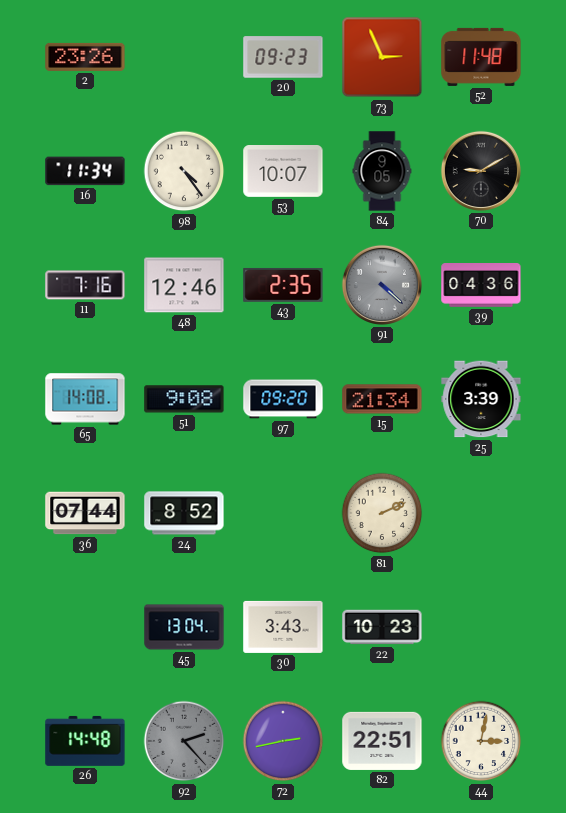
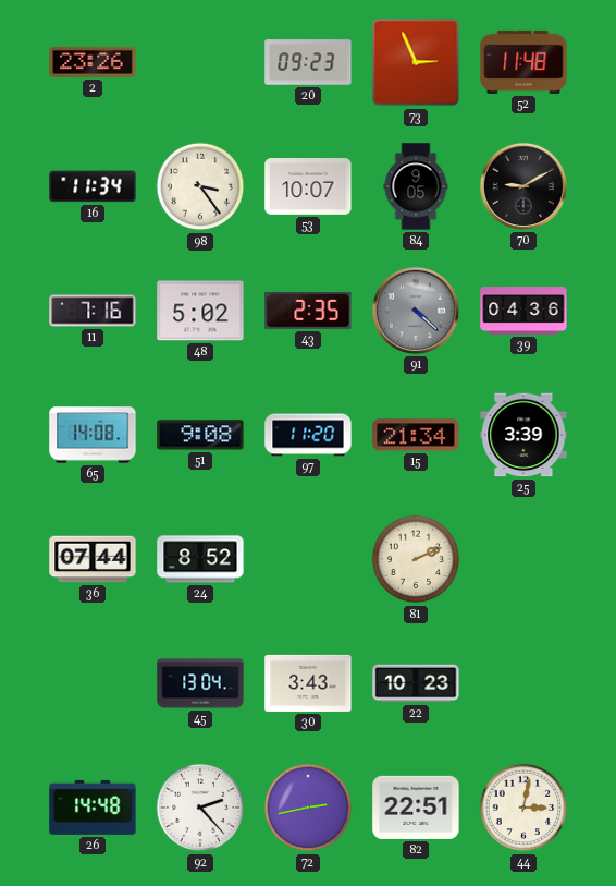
98: 4:24 -> 3:24
48: 12:46 -> 5:02
97: 09:20 -> 11:20
92 dial: grey -> white
